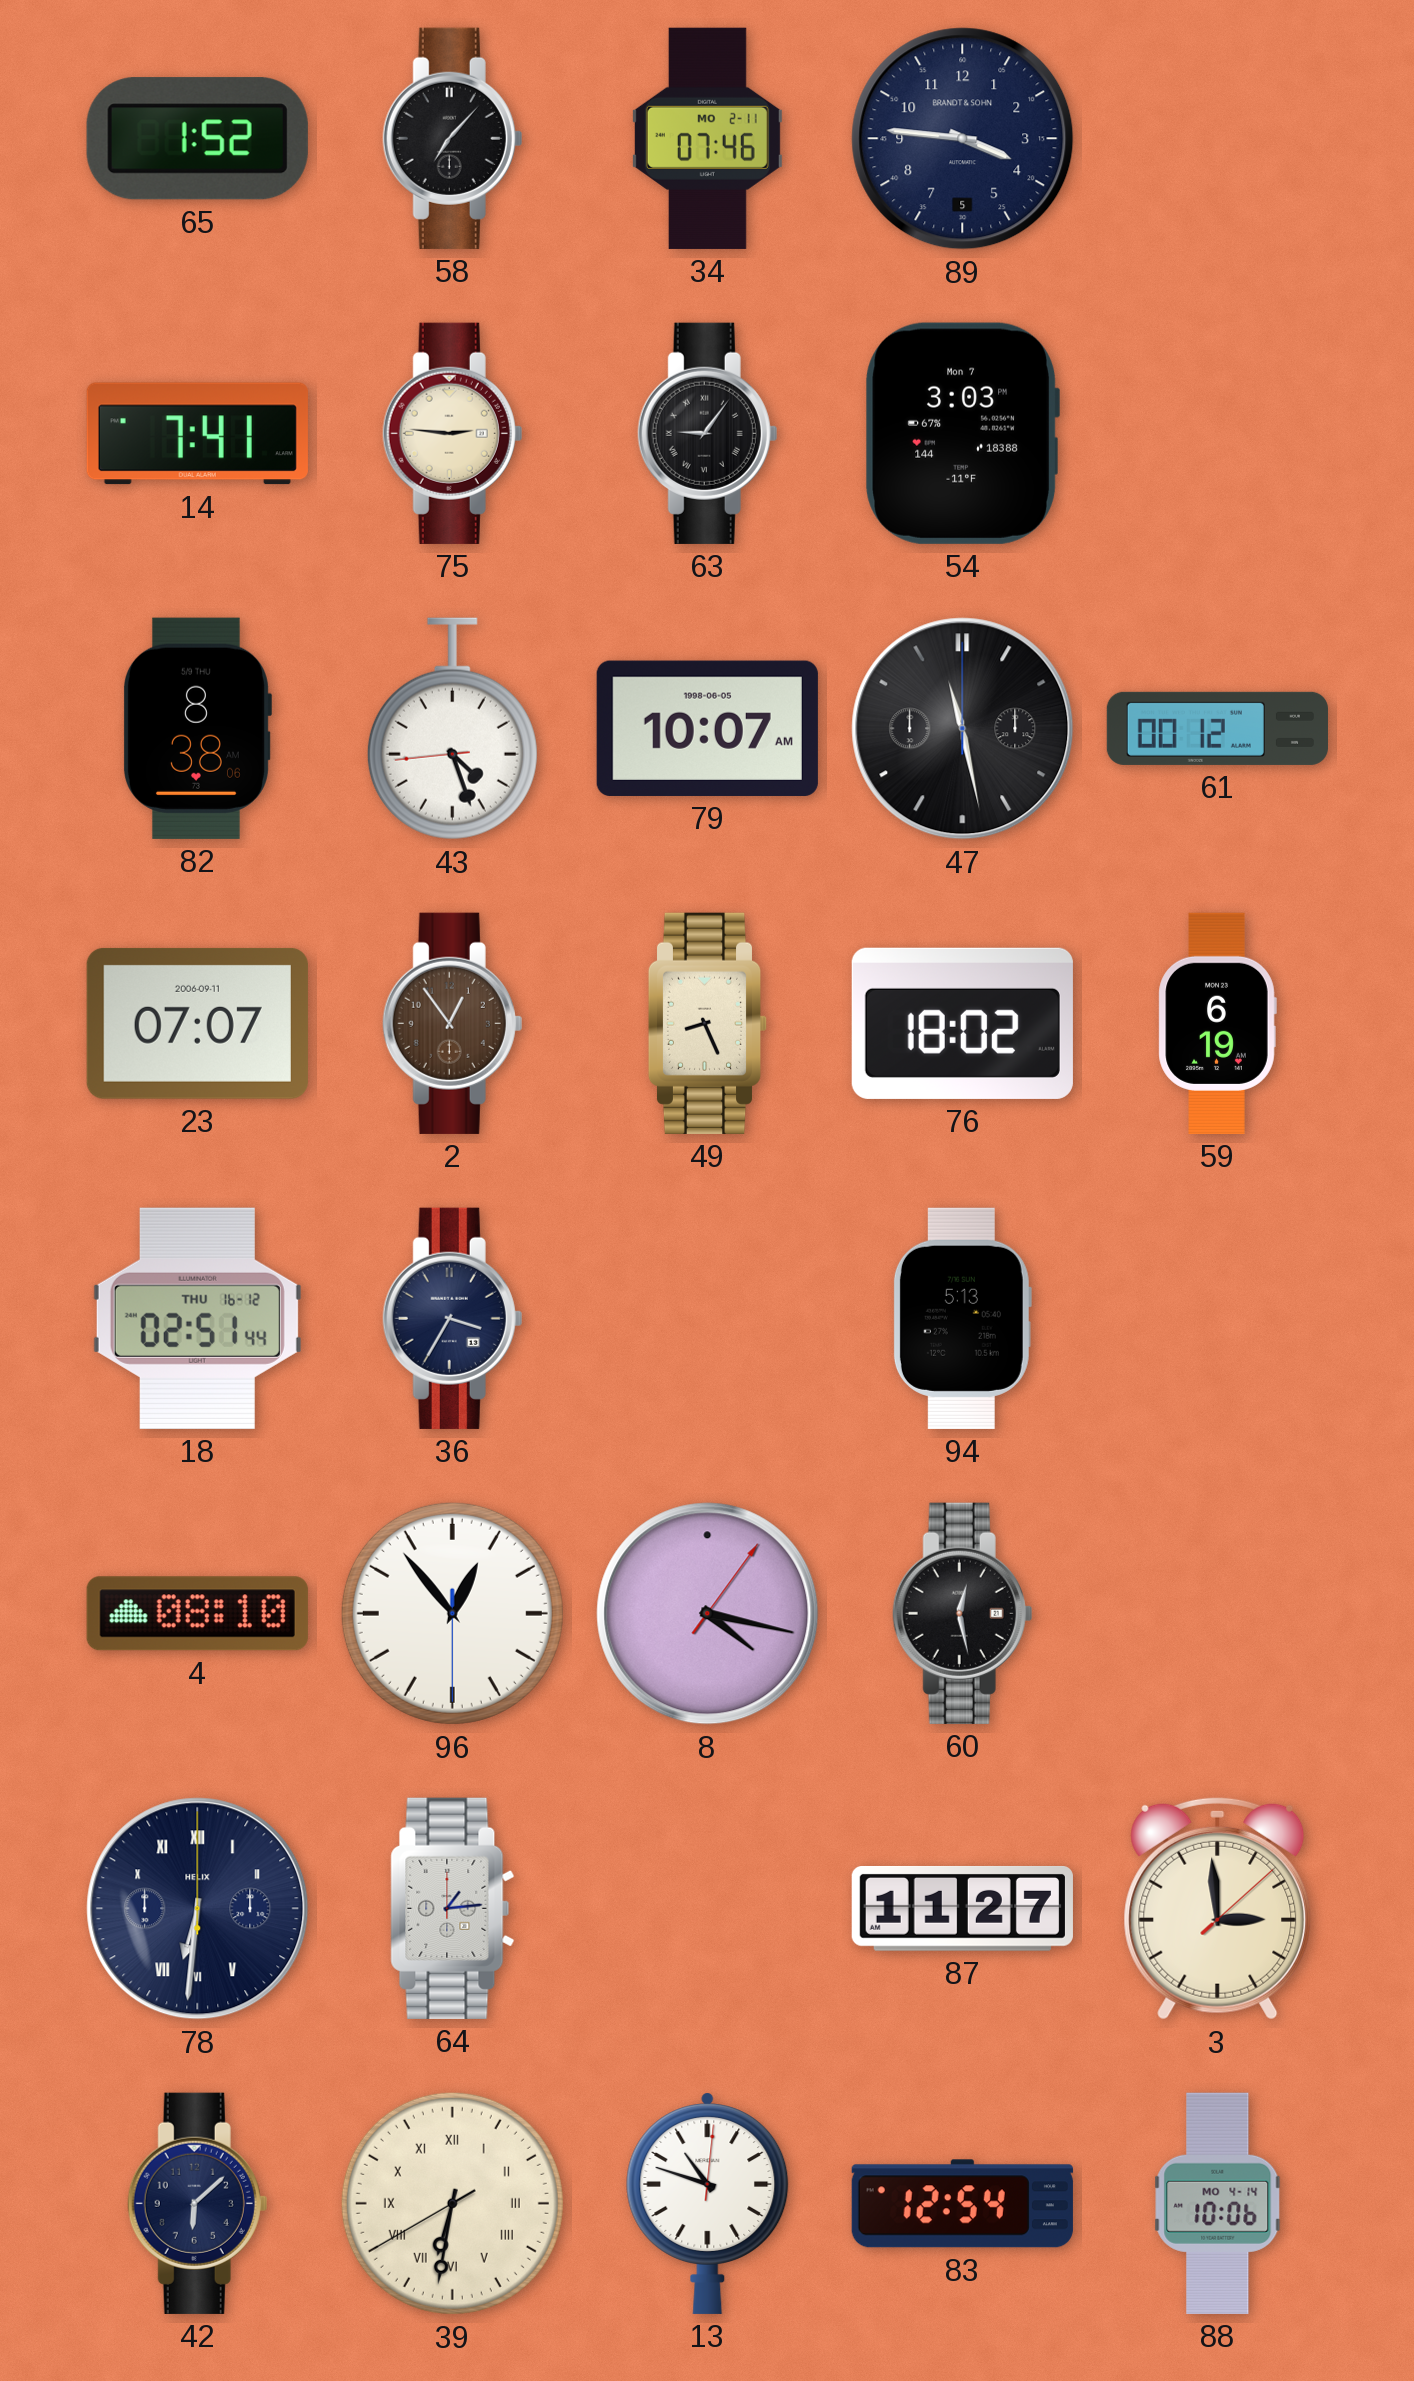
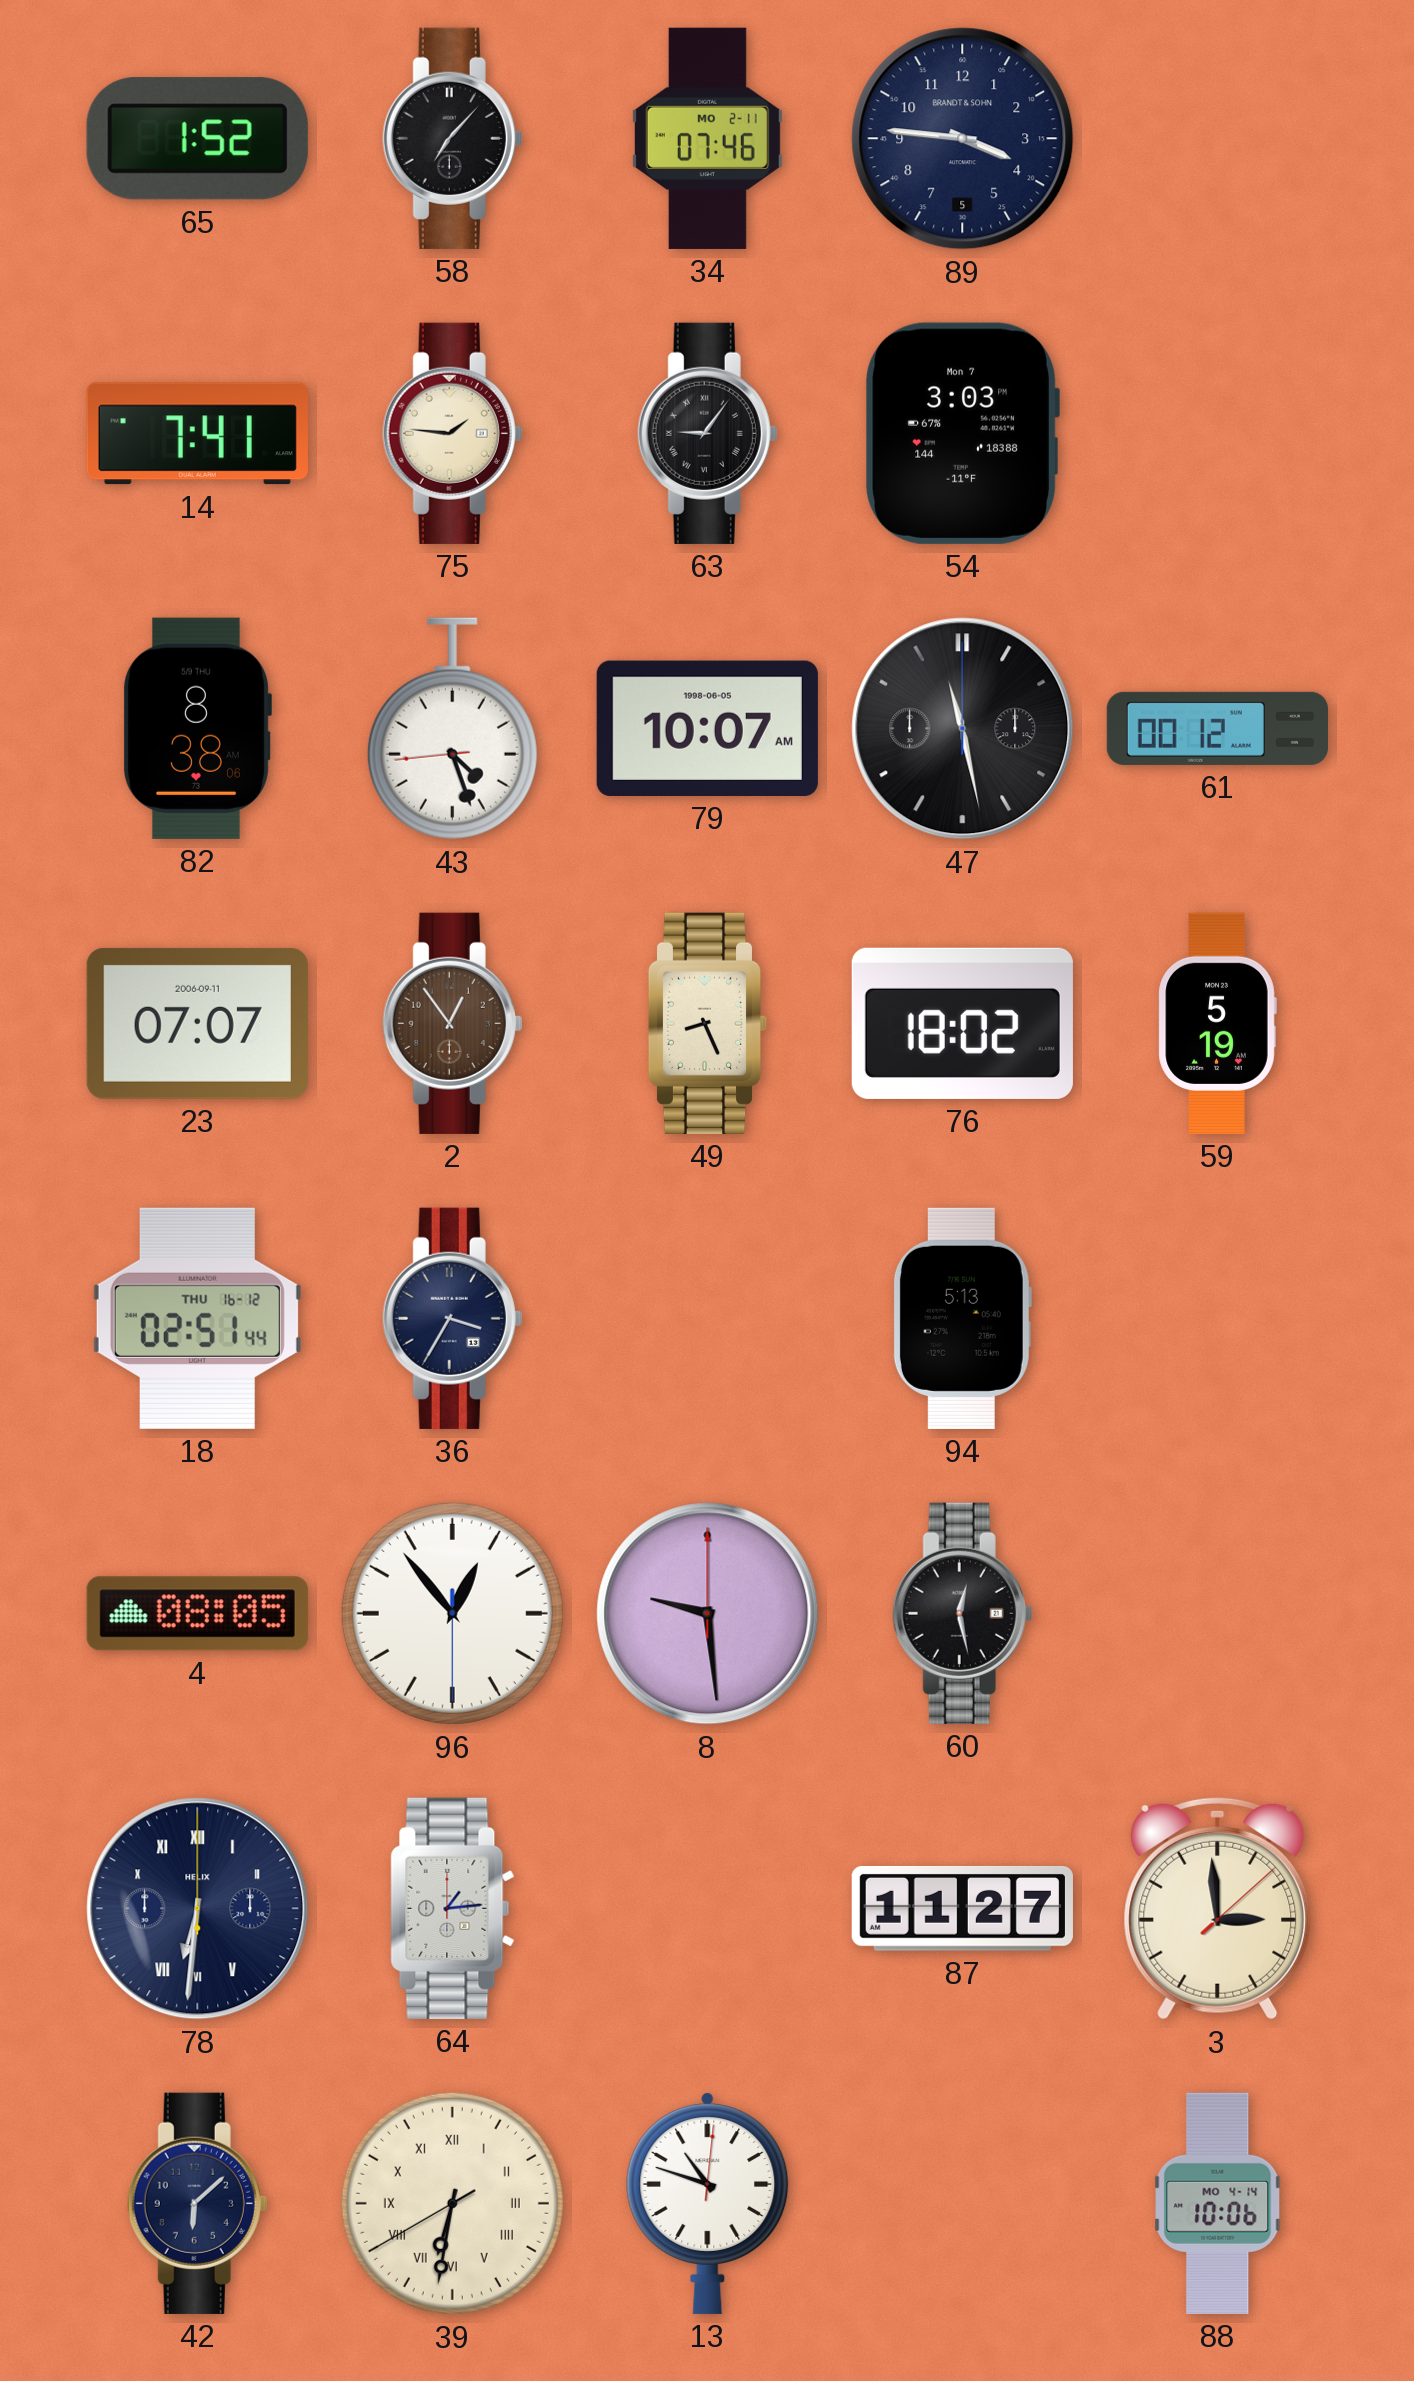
75: 2:46 -> 1:46
59: 6:19 -> 5:19
4: 08:10 -> 08:05
8: 4:17 -> 9:29
83: 12:54 -> none
